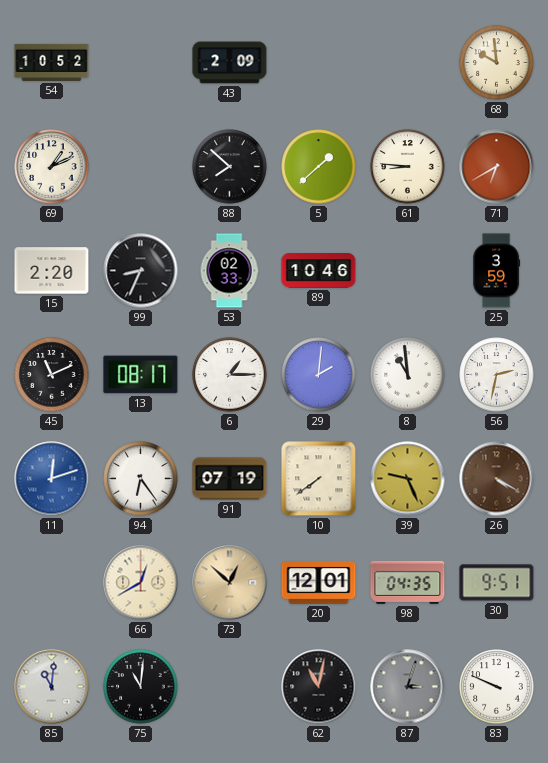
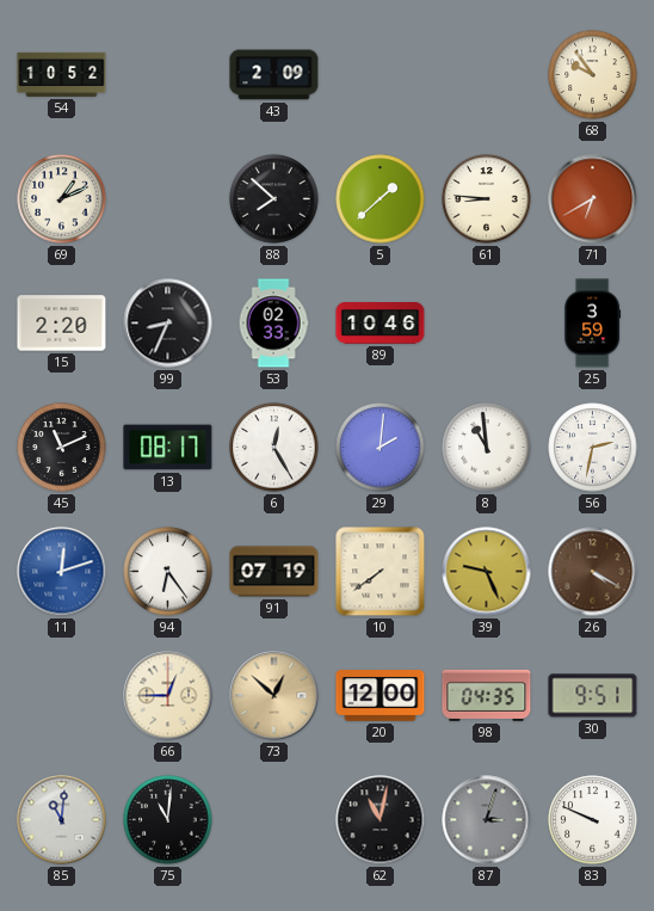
68: 9:59 -> 9:54
6: 1:15 -> 12:25
66: 12:40 -> 12:45
20: 12:01 -> 12:00
